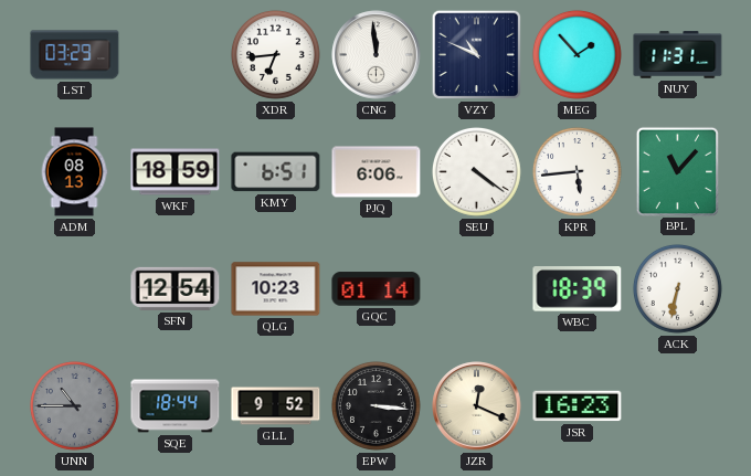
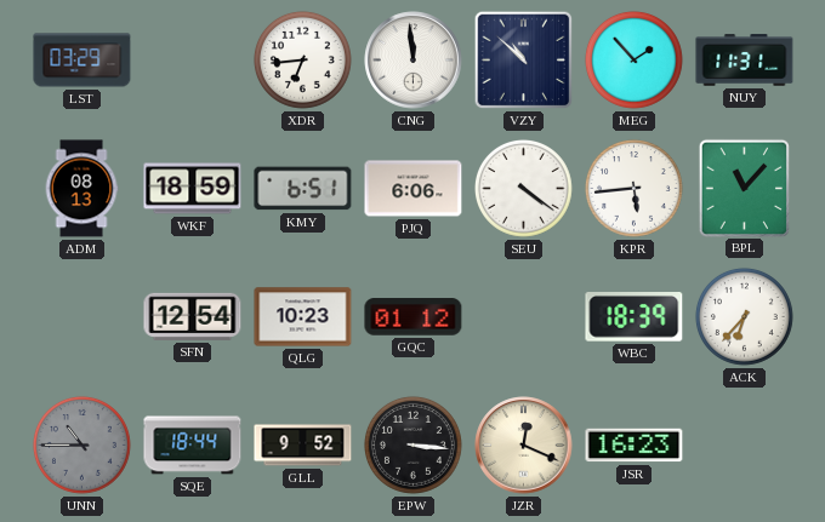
VZY: 10:49 -> 10:52
GQC: 01:14 -> 01:12
ACK: 6:32 -> 6:37
